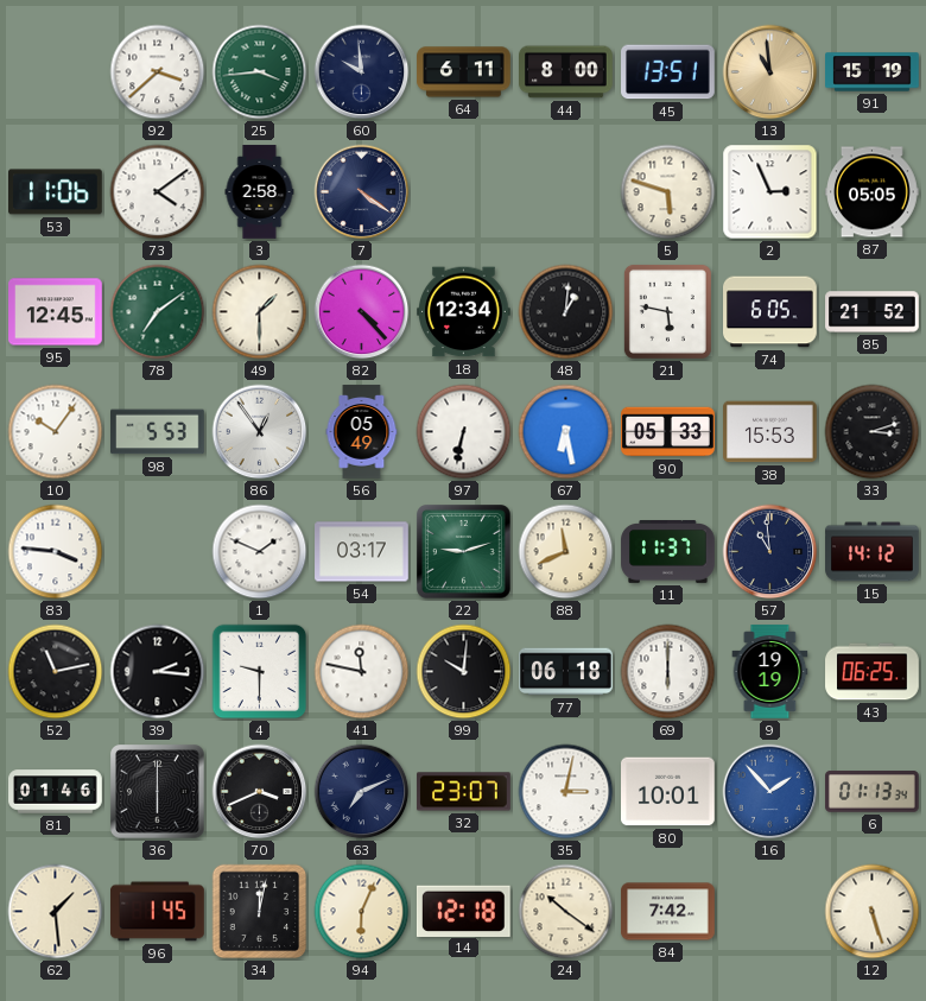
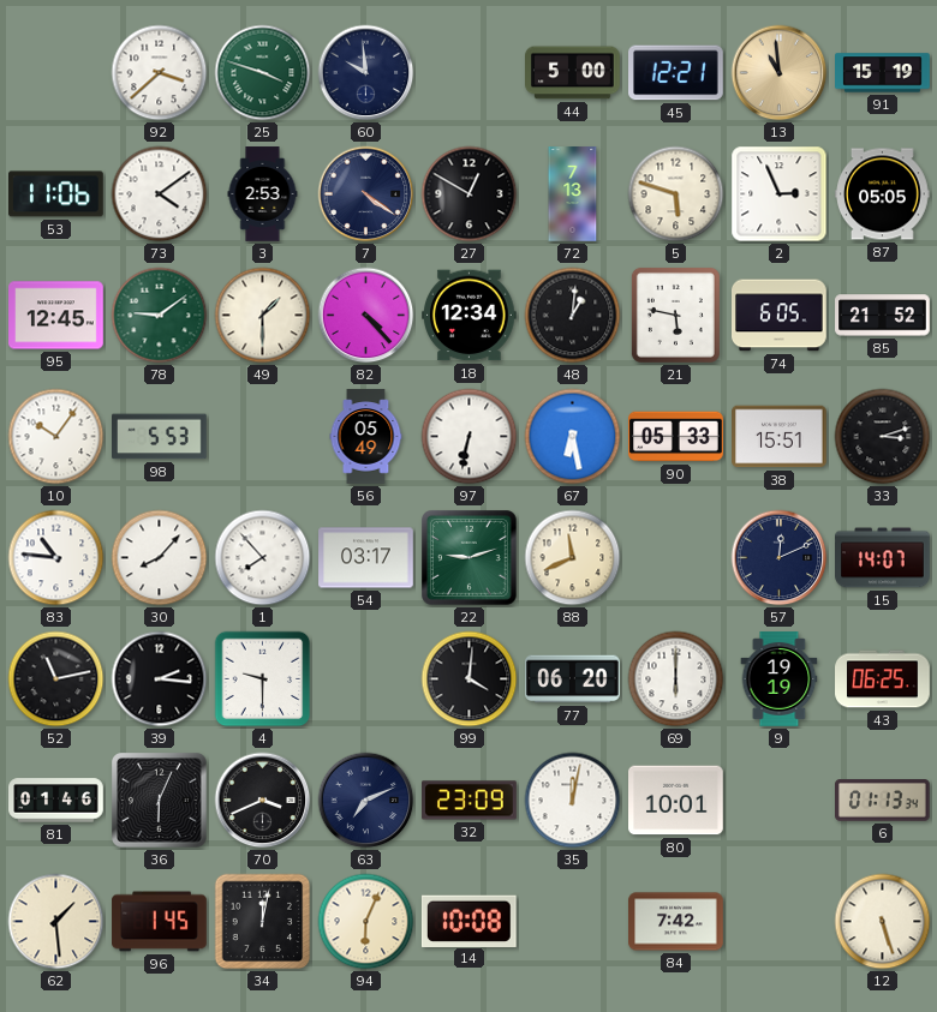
25: 3:44 -> 3:48
64: 6:11 -> none
44: 8:00 -> 5:00
45: 13:51 -> 12:21
3: 2:58 -> 2:53
27: none -> 12:50
72: none -> 7:13
78: 7:09 -> 9:09
86: 12:54 -> none
38: 15:53 -> 15:51
83: 3:46 -> 10:46
30: none -> 8:07
1: 1:49 -> 7:53
11: 11:37 -> none
57: 10:59 -> 12:11
15: 14:12 -> 14:07
41: 11:47 -> none
99: 10:01 -> 4:01
77: 06:18 -> 06:20
36: 6:00 -> 6:04
32: 23:07 -> 23:09
35: 3:02 -> 12:02
16: 1:53 -> none
14: 12:18 -> 10:08
24: 10:21 -> none
